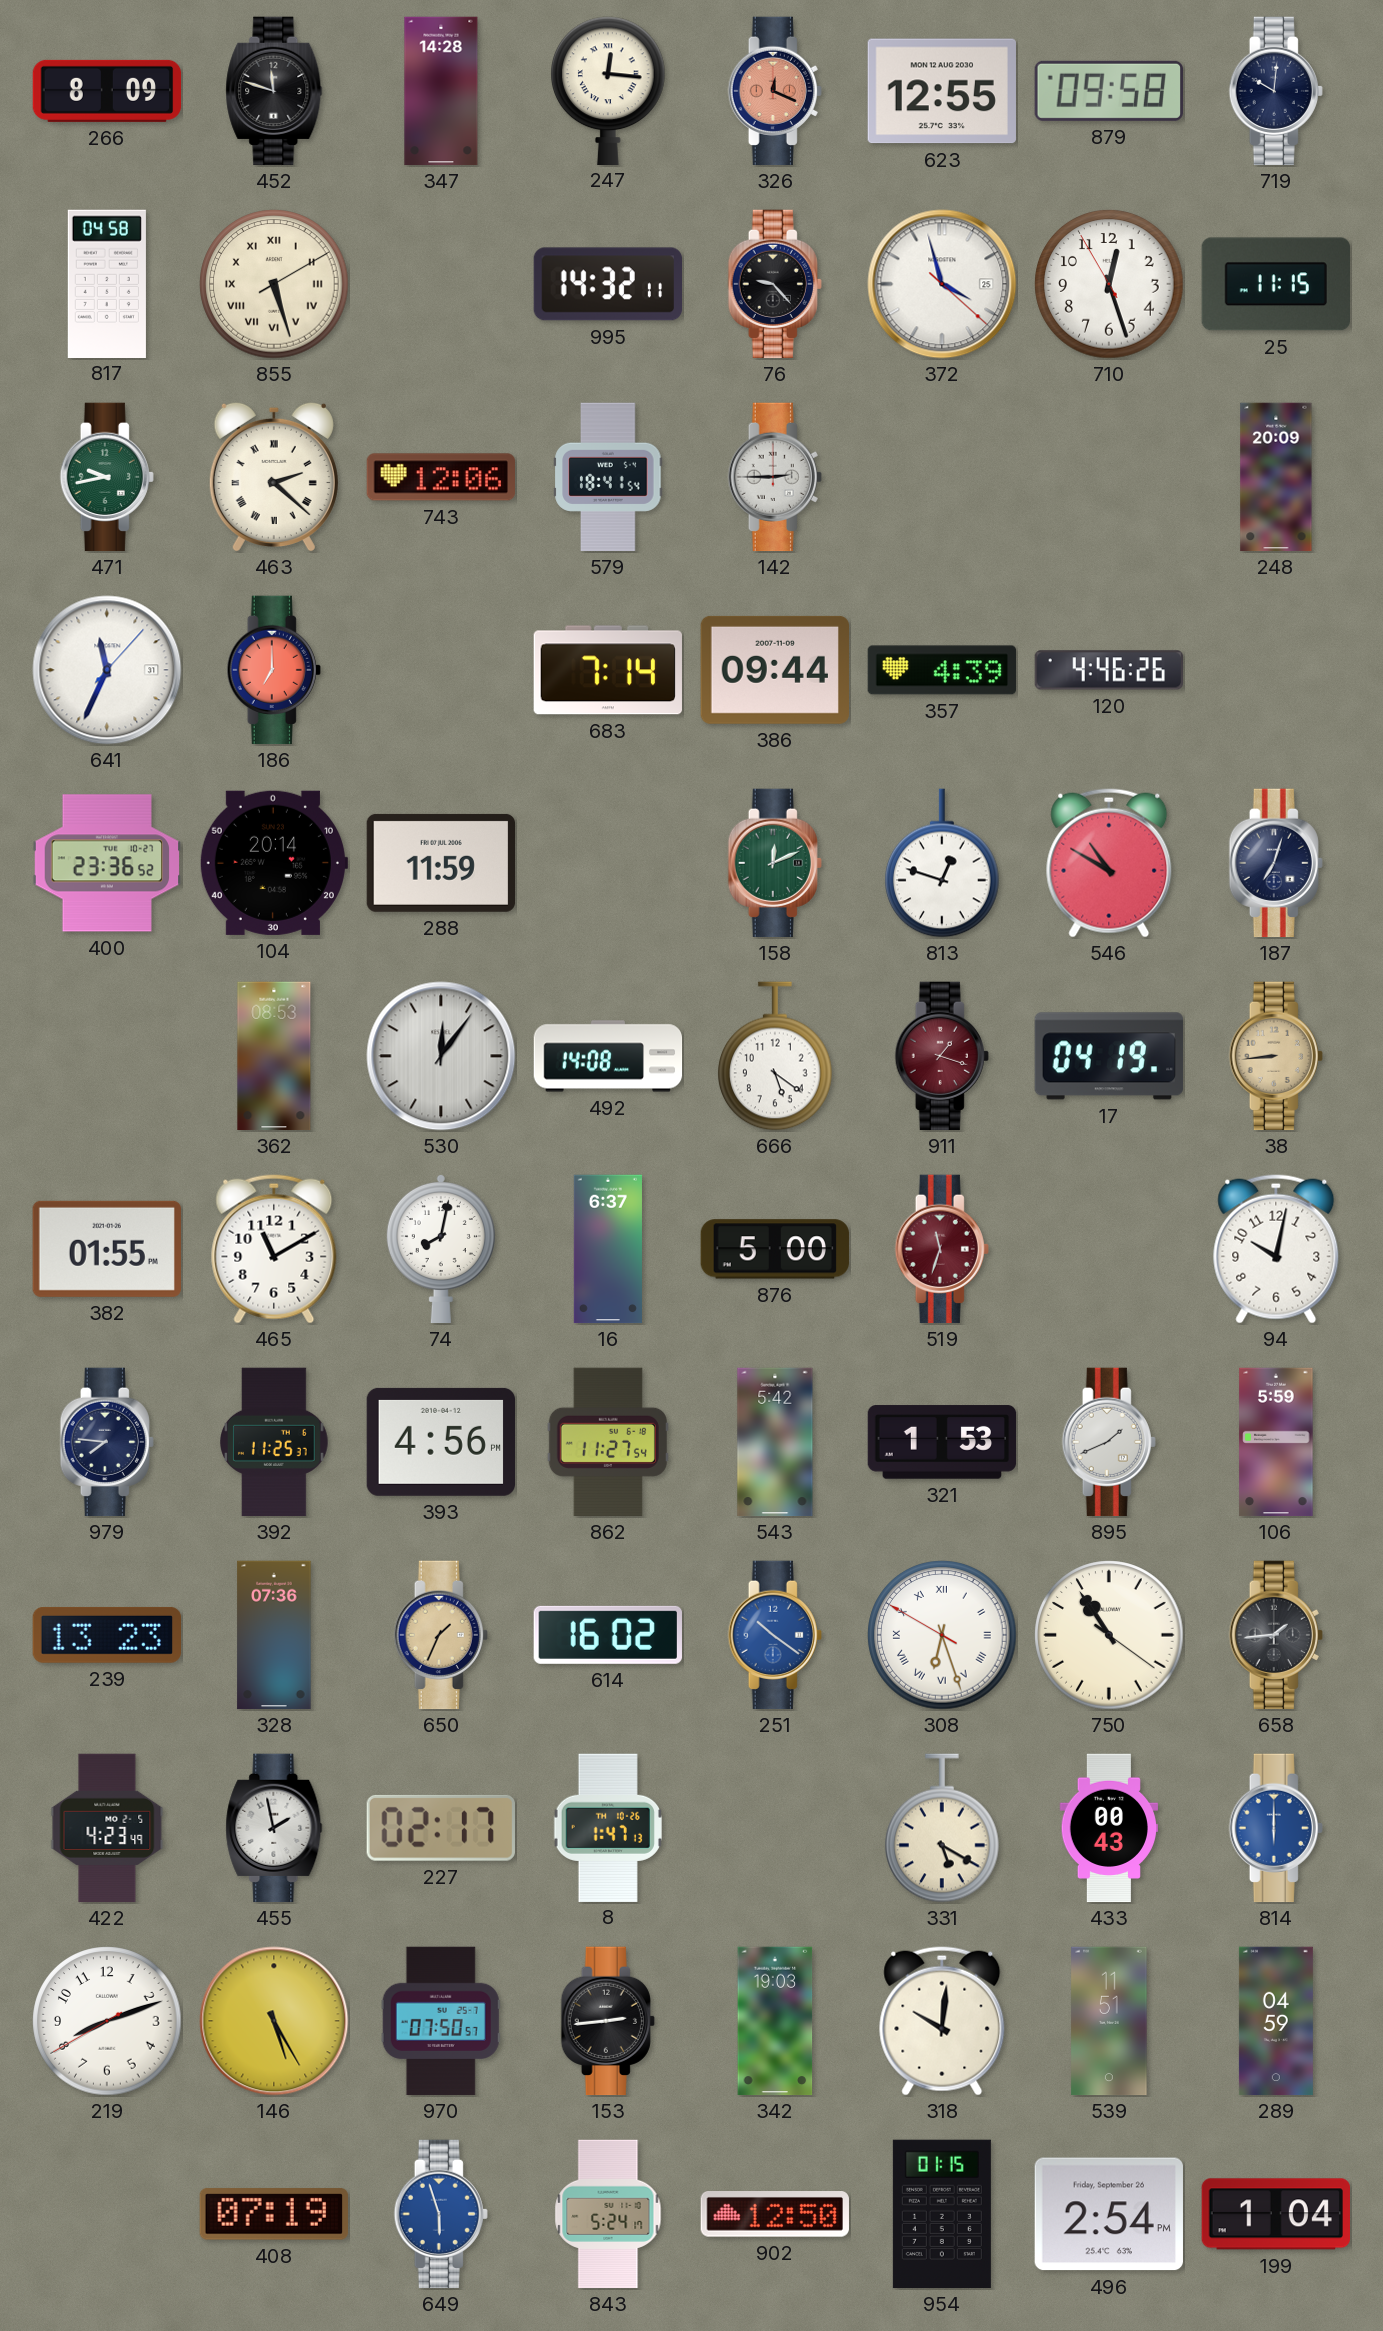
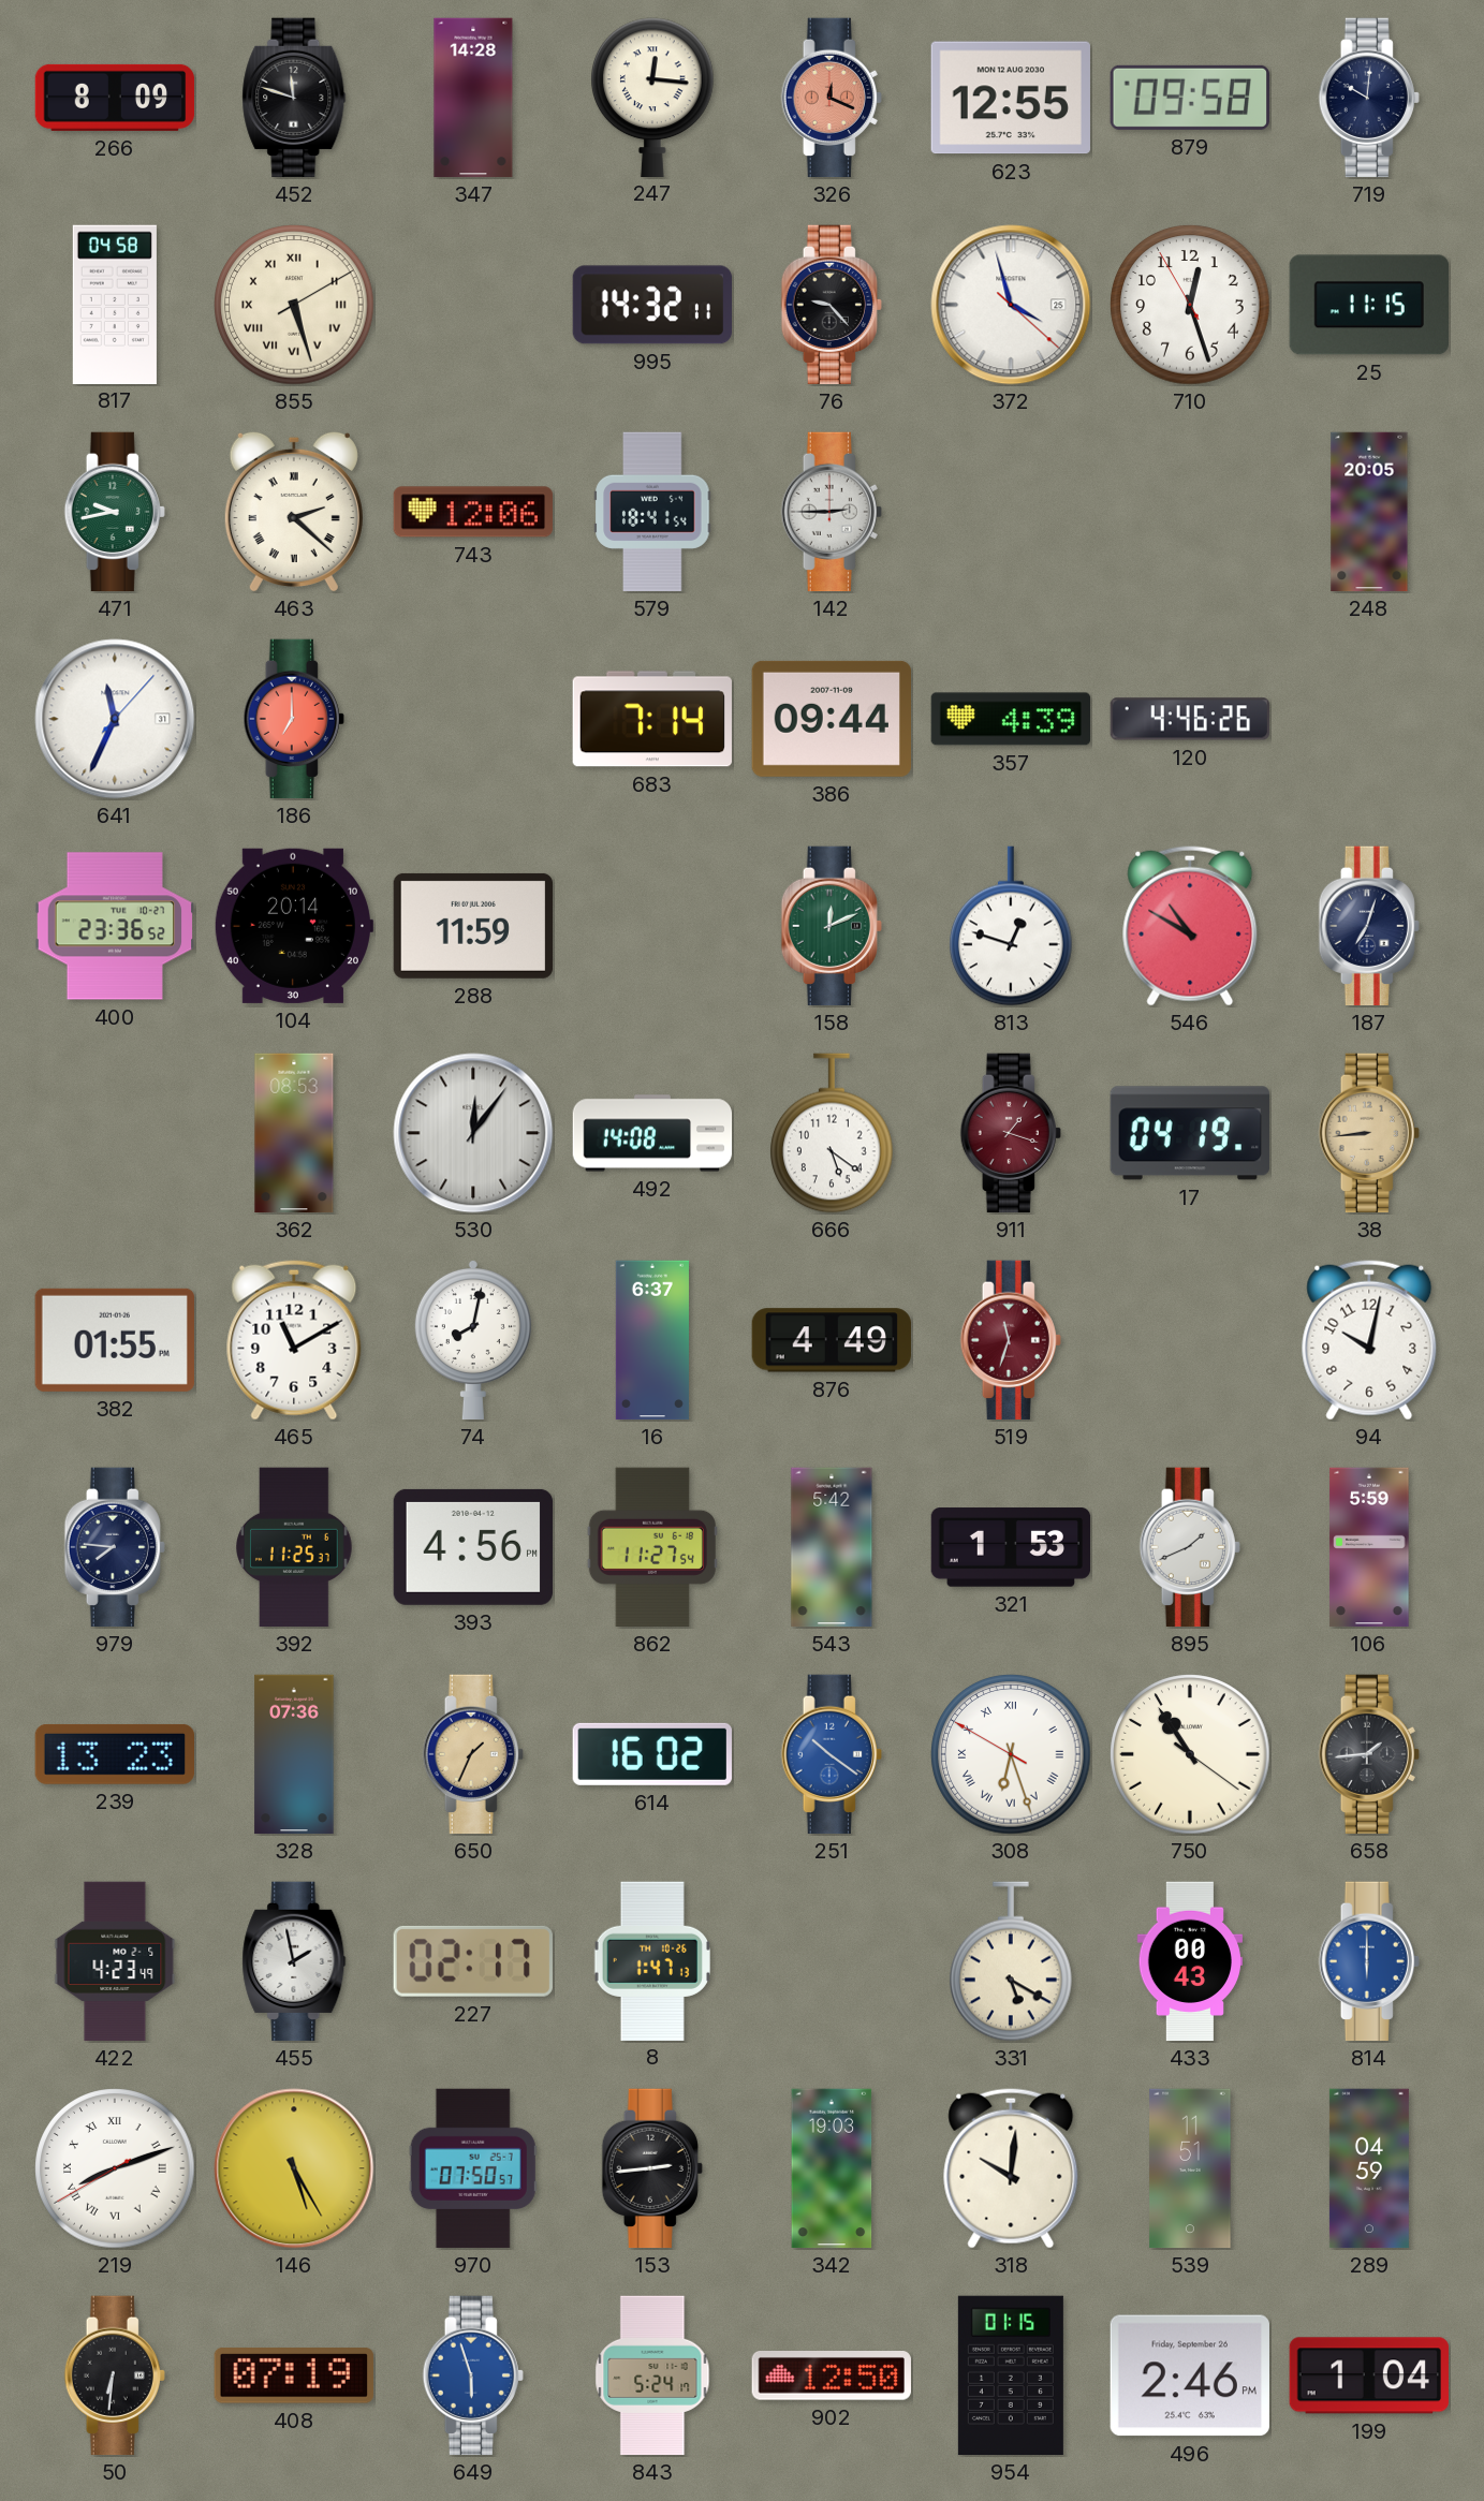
248: 20:09 -> 20:05
876: 5:00 -> 4:49
219 numerals: Arabic -> Roman
50: none -> 6:31
496: 2:54 -> 2:46
